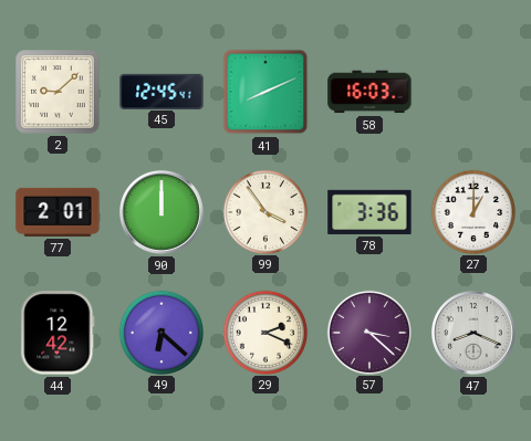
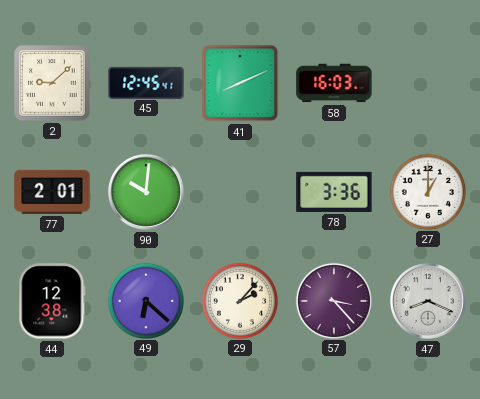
90: 12:00 -> 10:01
99: 3:54 -> none
44: 12:42 -> 12:38
29: 2:19 -> 2:07
57: 3:22 -> 3:23
